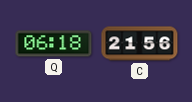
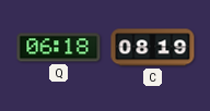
C: 21:56 -> 08:19
